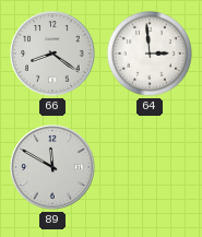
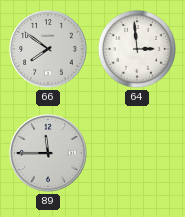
66: 8:21 -> 7:51
89: 11:50 -> 11:45
